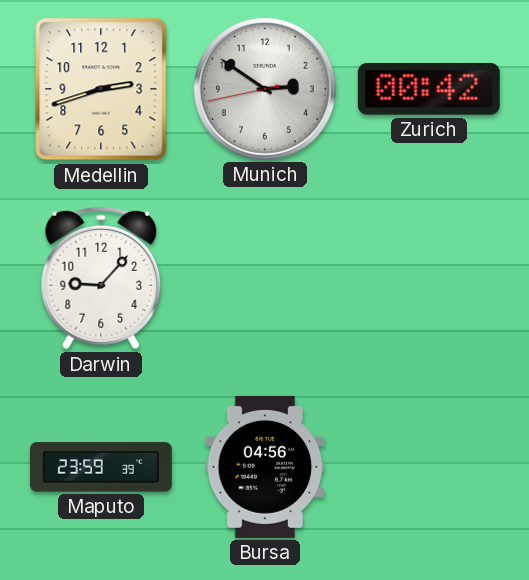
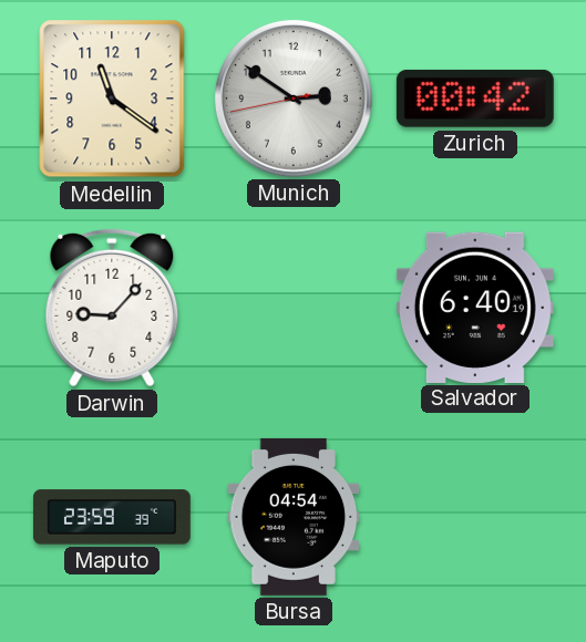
Medellin: 2:42 -> 11:21
Salvador: none -> 6:40
Bursa: 04:56 -> 04:54
